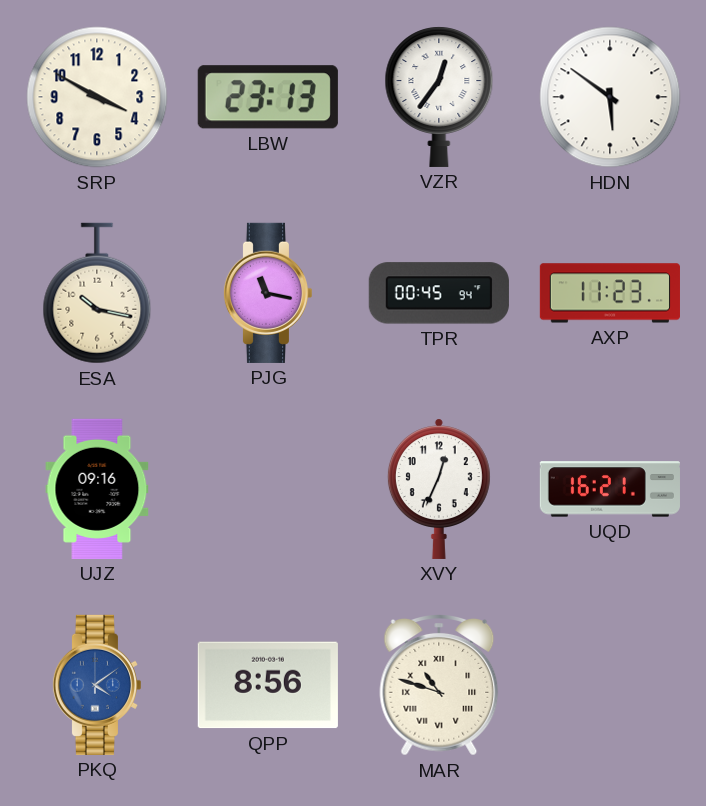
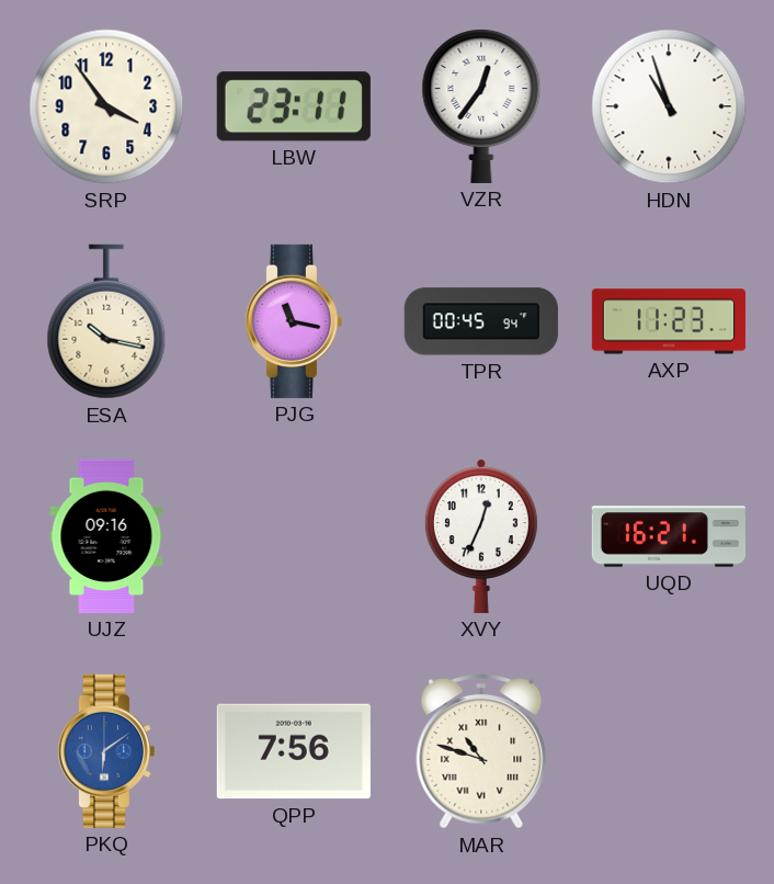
SRP: 3:50 -> 3:54
LBW: 23:13 -> 23:11
HDN: 5:51 -> 10:57
PKQ: 4:09 -> 6:09
QPP: 8:56 -> 7:56
